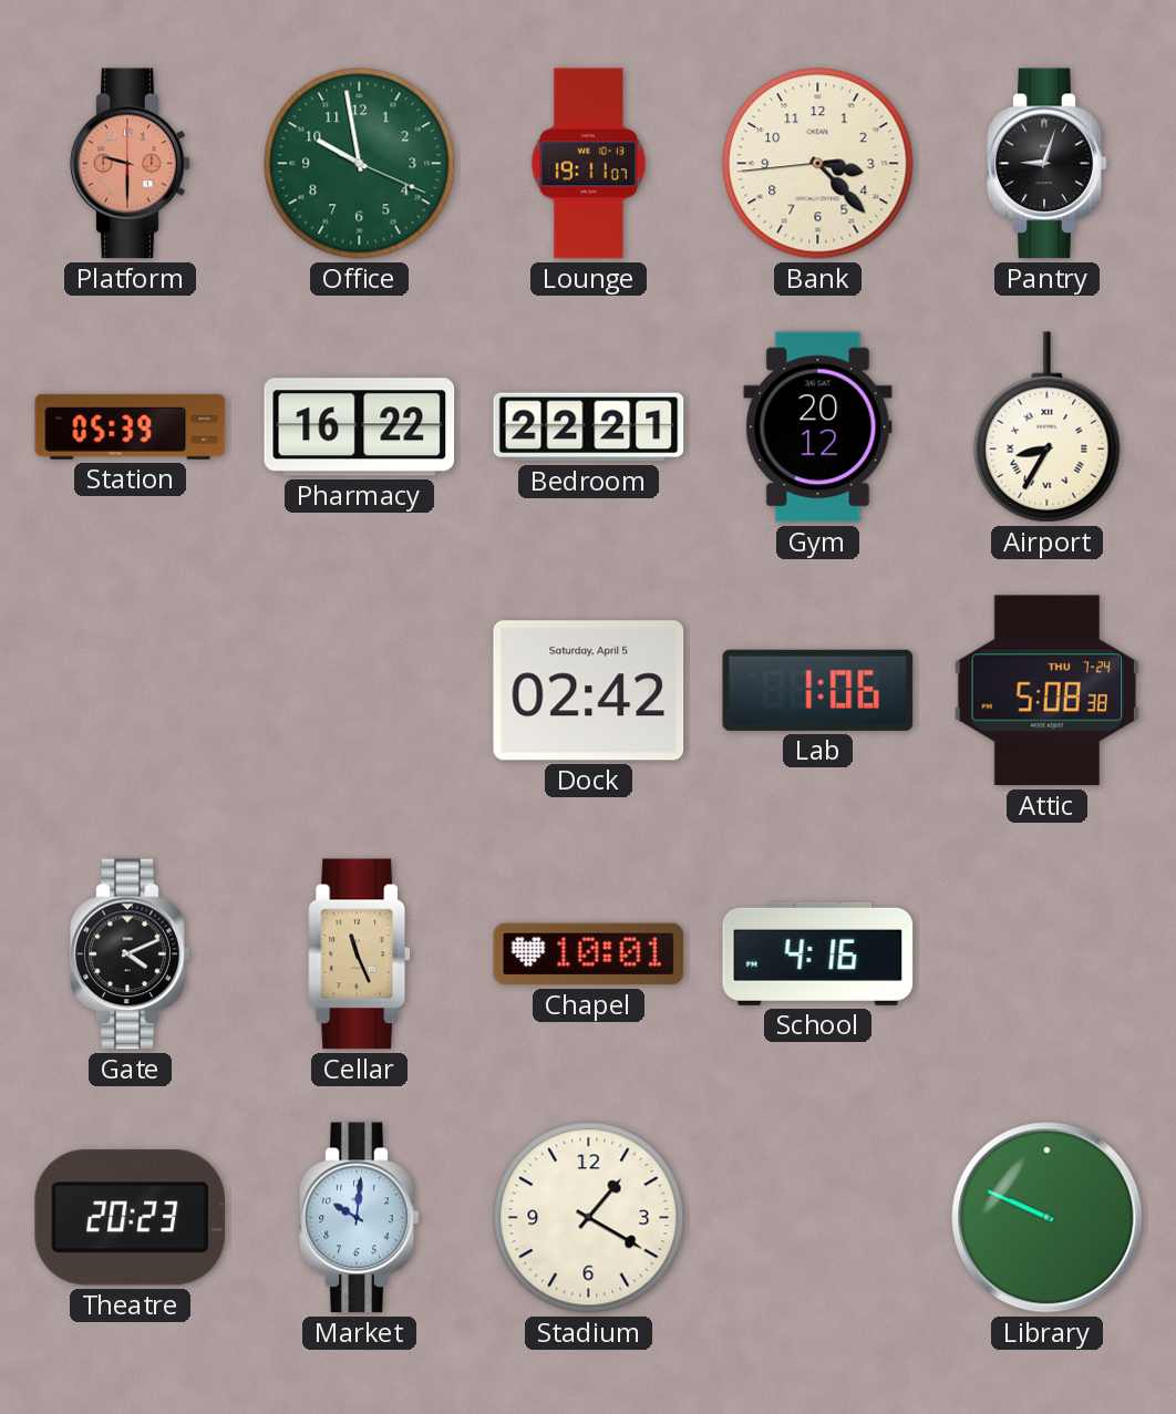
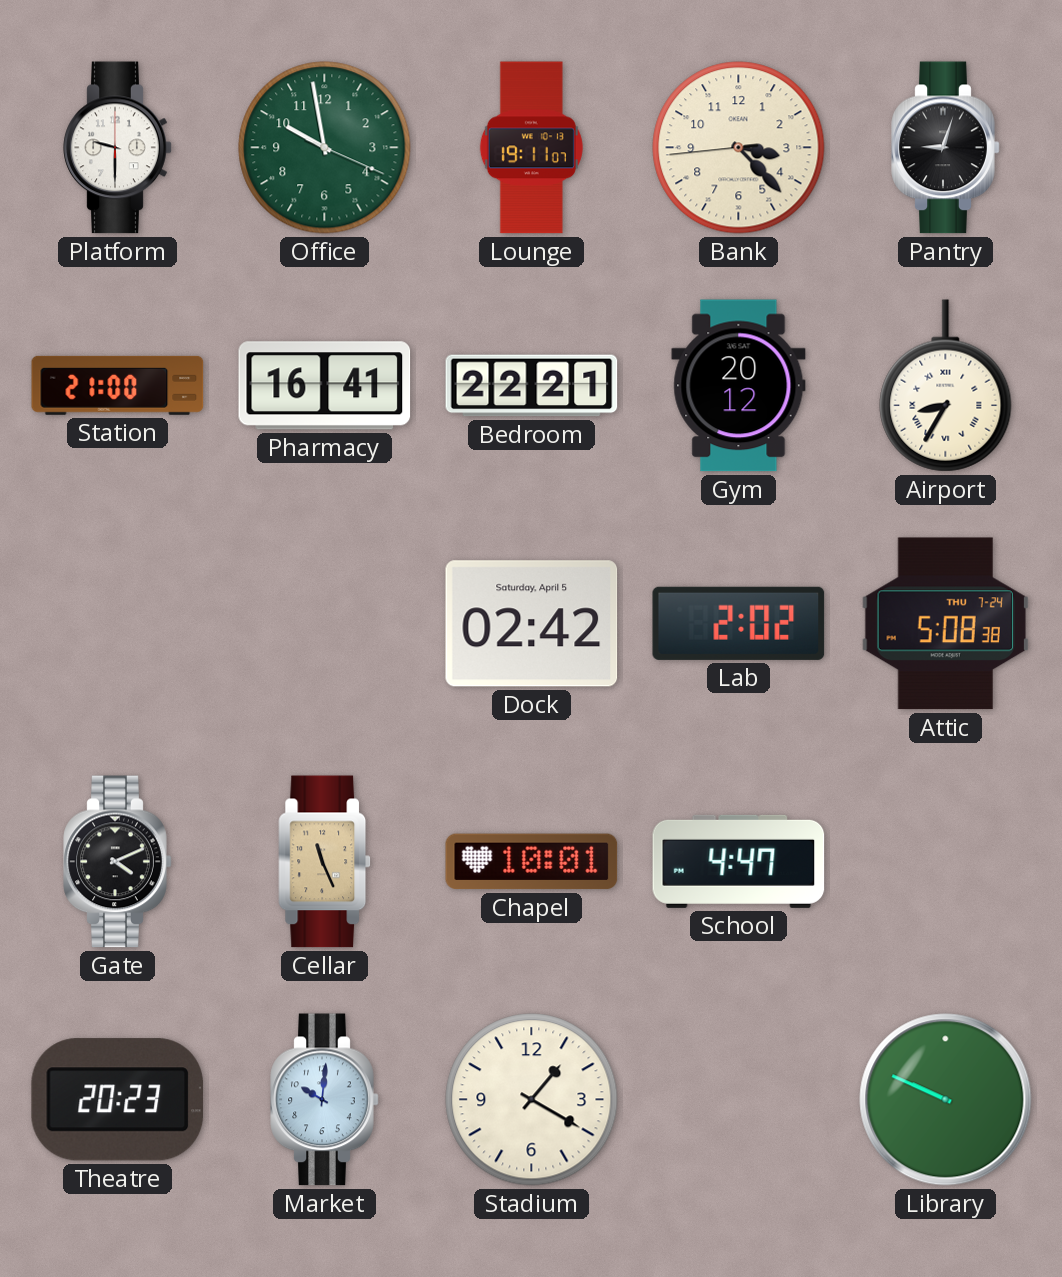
Platform dial: salmon -> white
Station: 05:39 -> 21:00
Pharmacy: 16:22 -> 16:41
Lab: 1:06 -> 2:02
School: 4:16 -> 4:47
